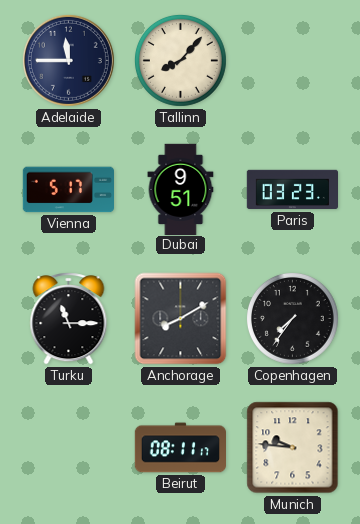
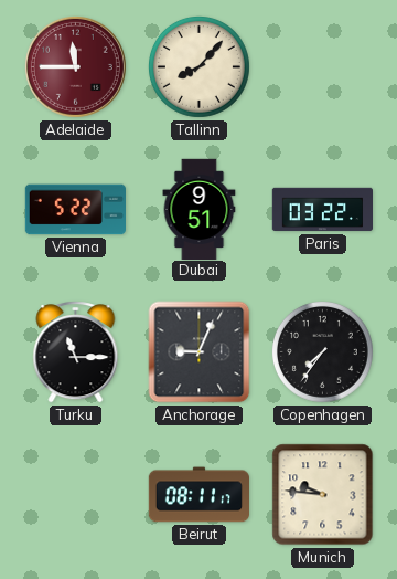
Adelaide dial: navy -> burgundy
Vienna: 5:17 -> 5:22
Paris: 03:23 -> 03:22
Anchorage: 8:10 -> 9:04
